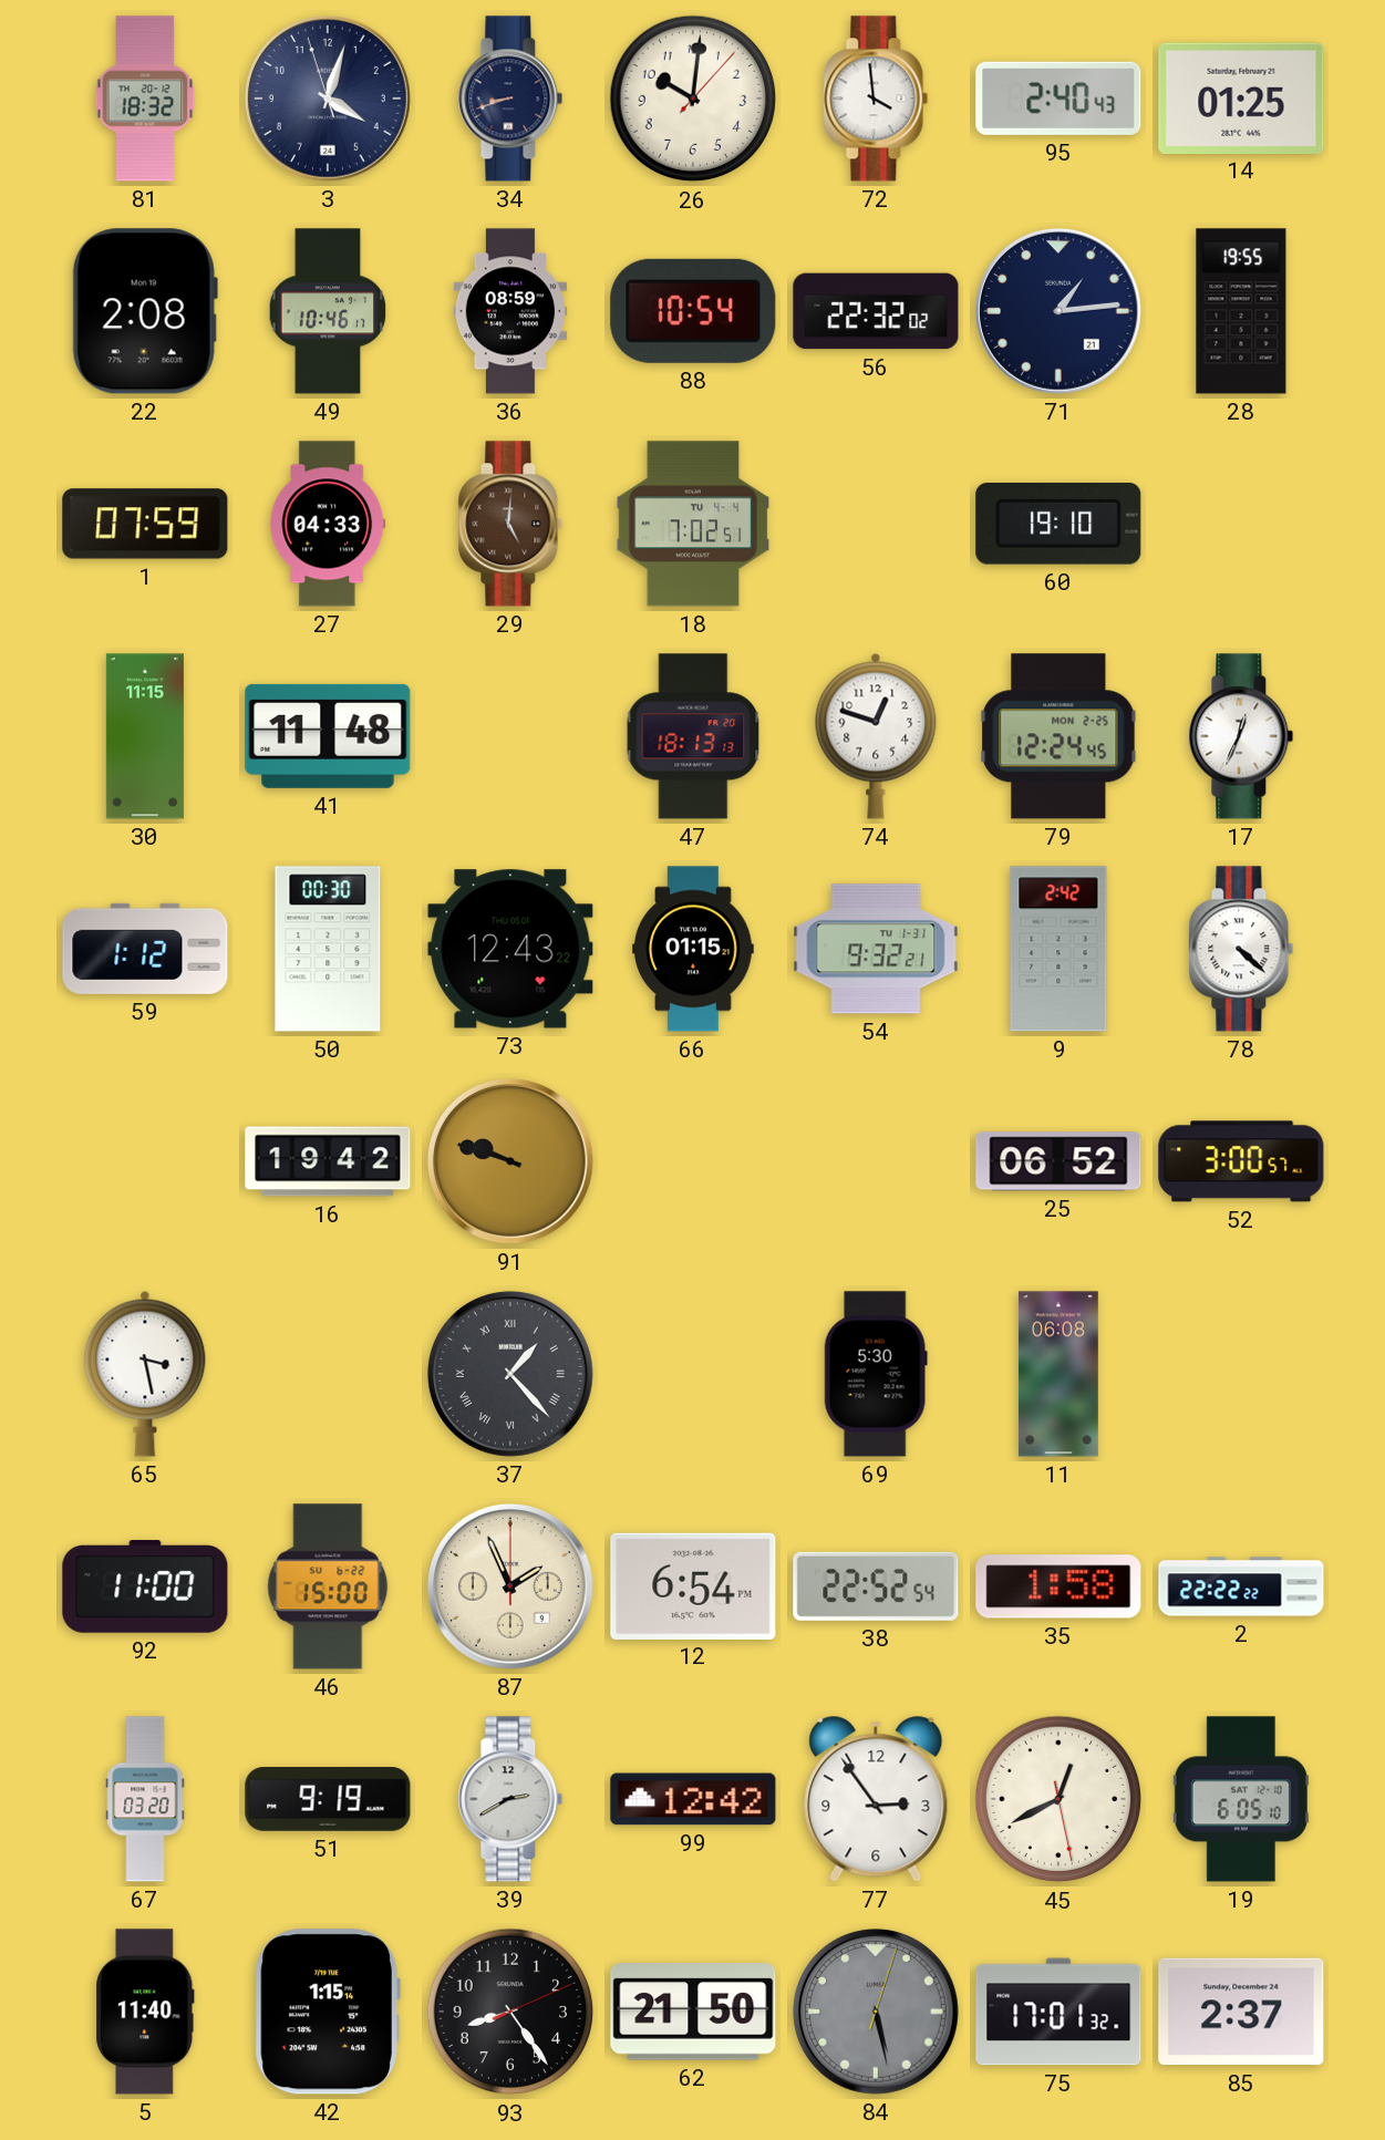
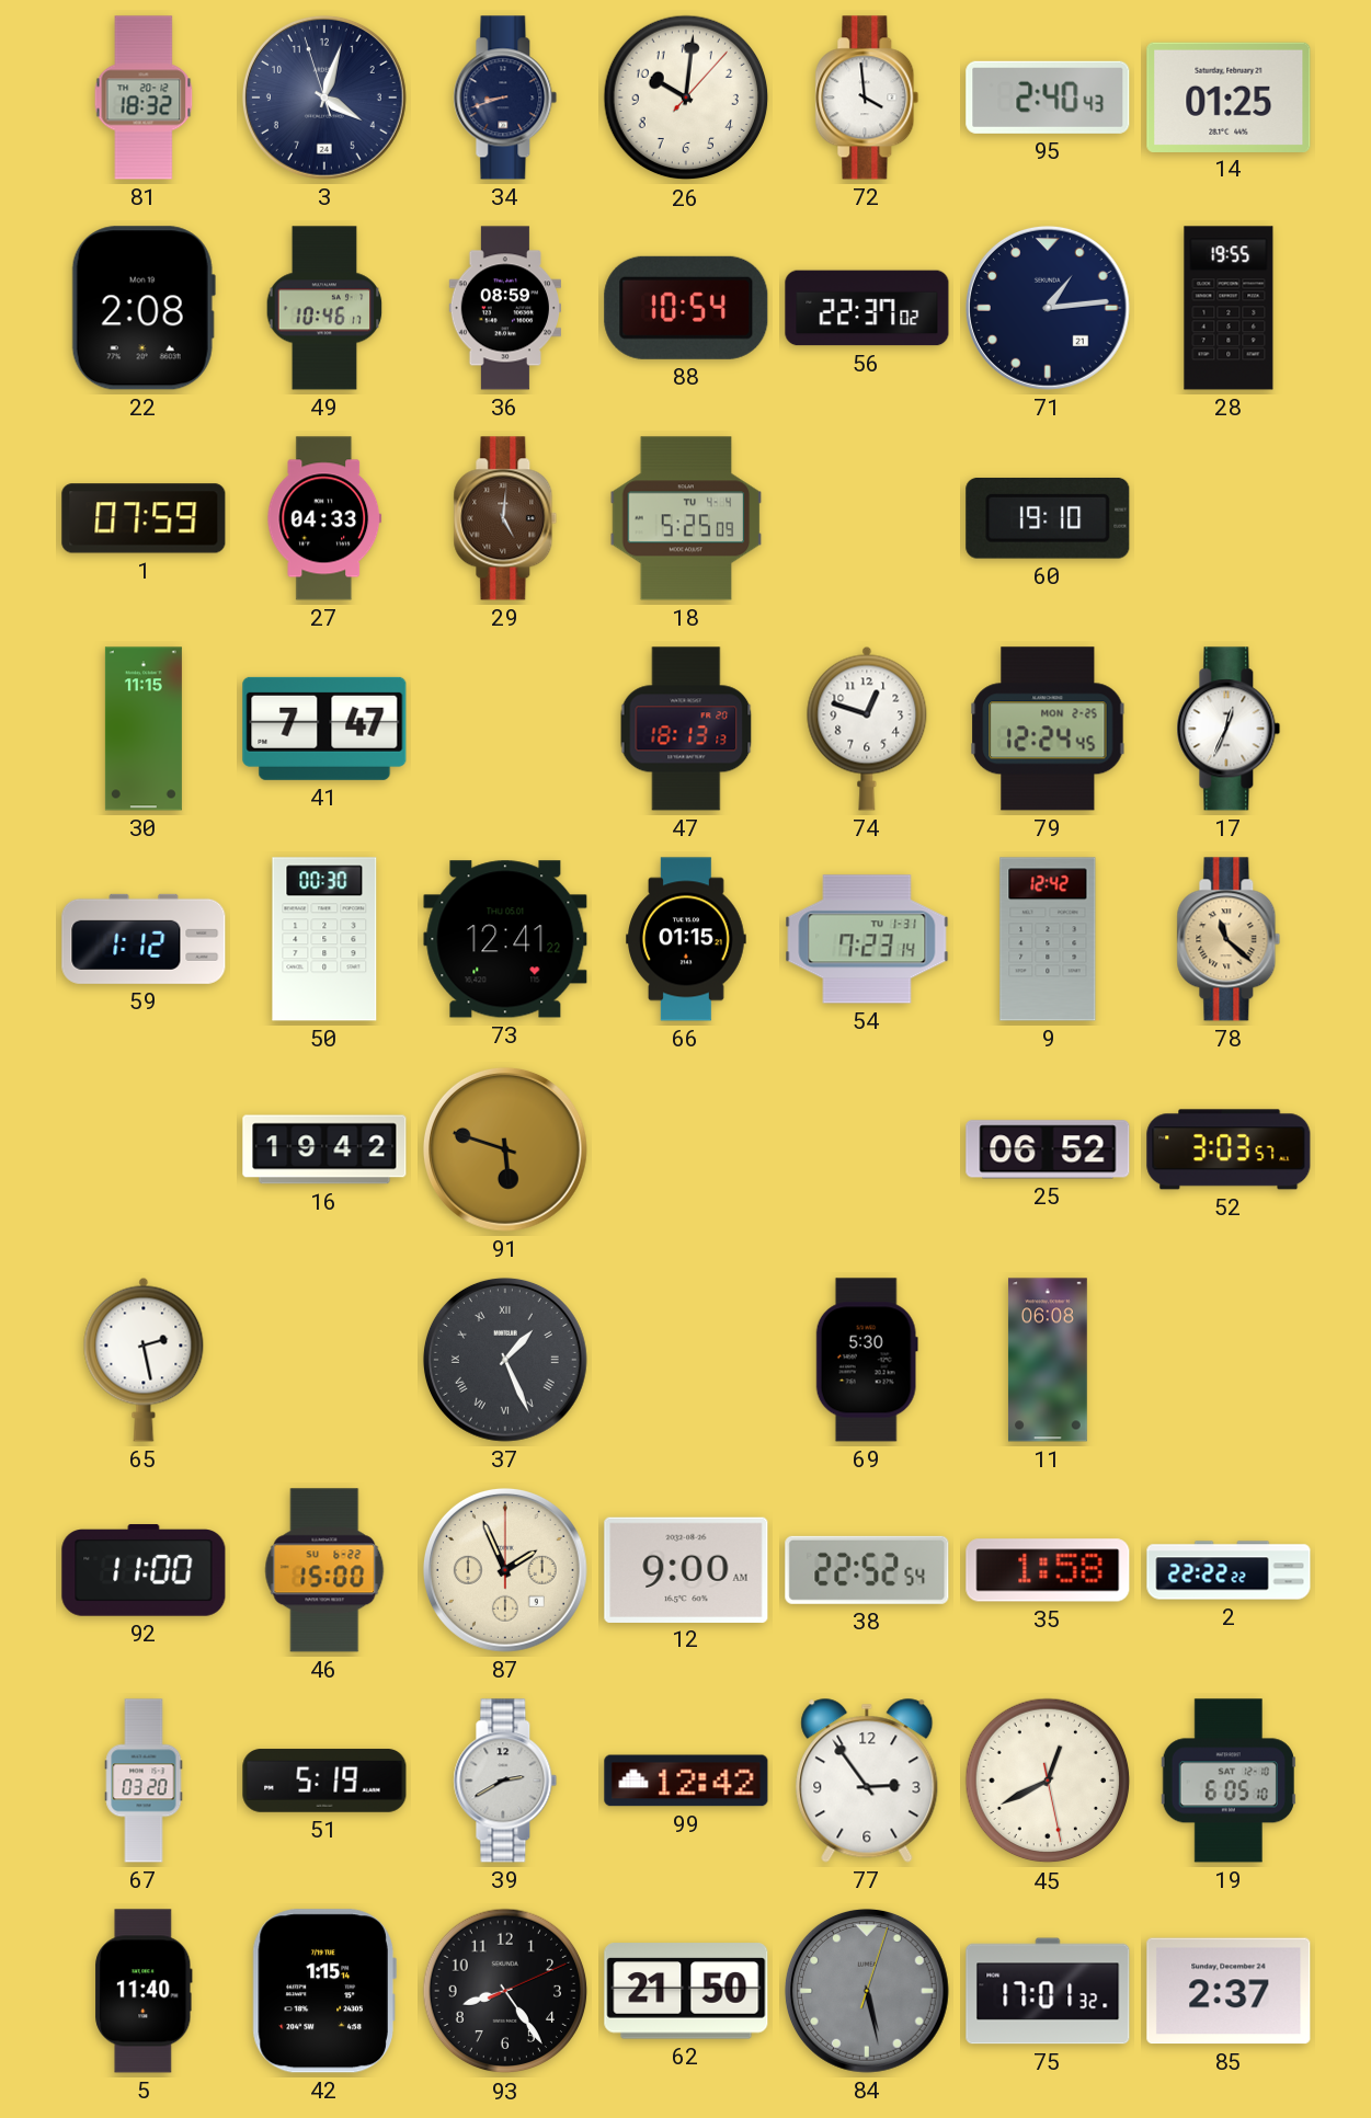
56: 22:32 -> 22:37
18: 7:02 -> 5:25
41: 11:48 -> 7:47
73: 12:43 -> 12:41
54: 9:32 -> 7:23
9: 2:42 -> 12:42
78: 4:22 -> 11:22
78 dial: white -> champagne
91: 9:48 -> 5:48
52: 3:00 -> 3:03
65: 3:28 -> 2:28
37: 1:23 -> 1:26
12: 6:54 -> 9:00
51: 9:19 -> 5:19
